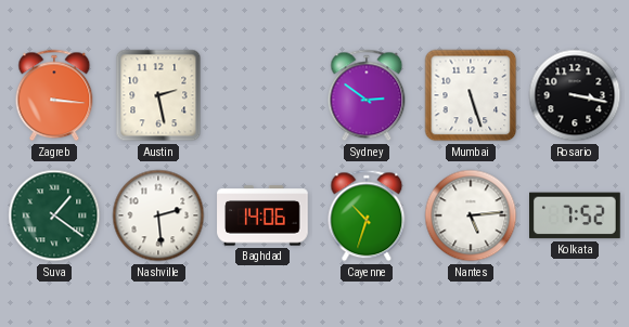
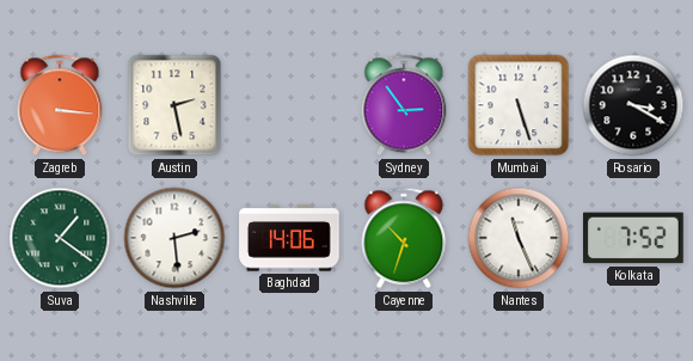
Sydney: 2:51 -> 2:54
Rosario: 3:17 -> 3:20
Nantes: 5:14 -> 11:26
